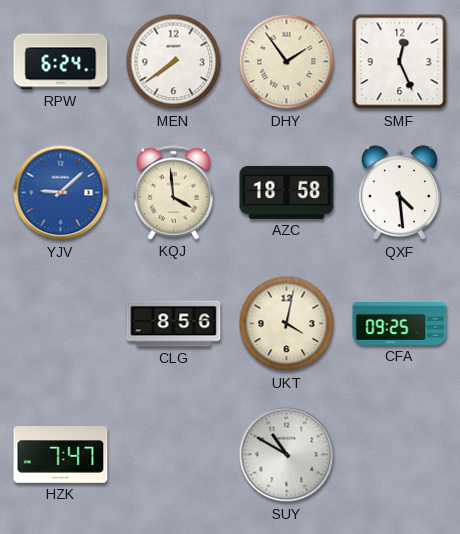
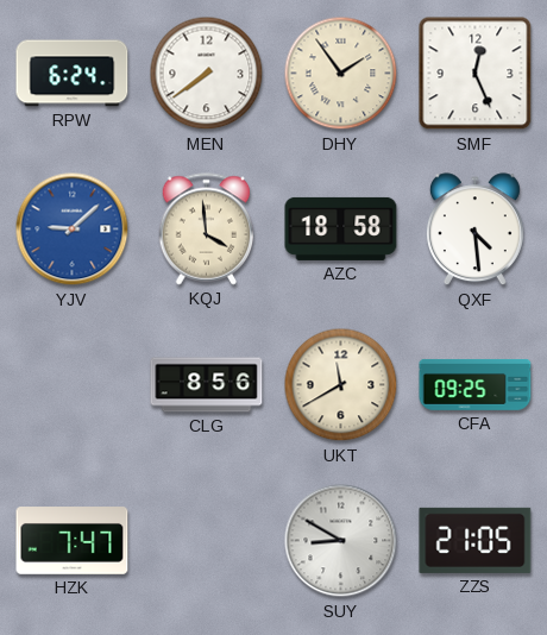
UKT: 4:02 -> 11:40
SUY: 10:50 -> 8:50
ZZS: none -> 21:05
